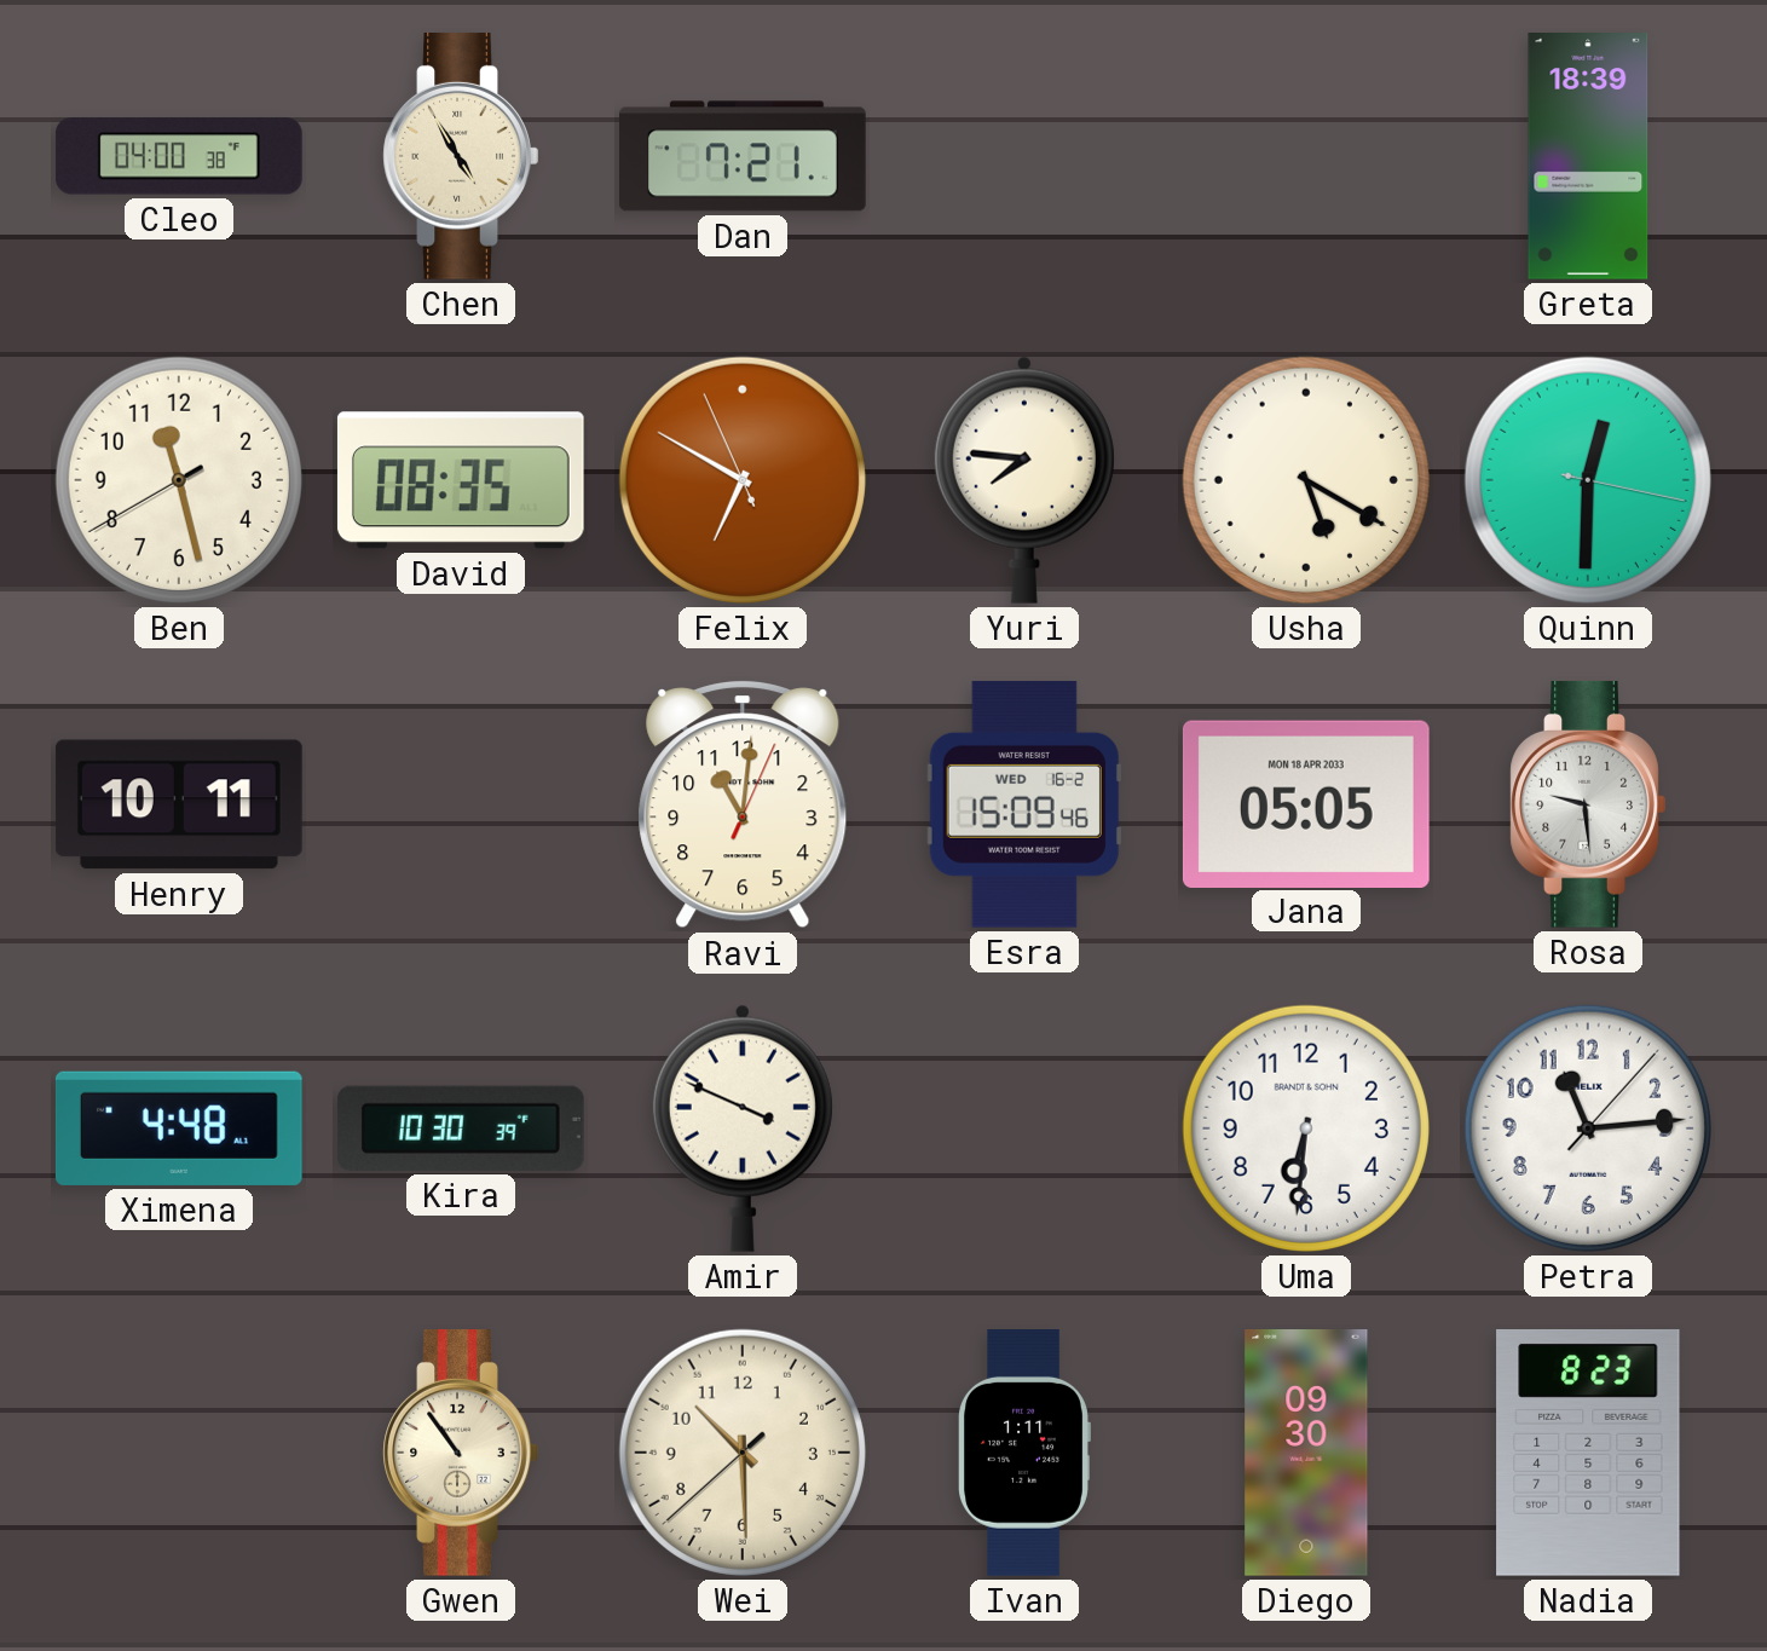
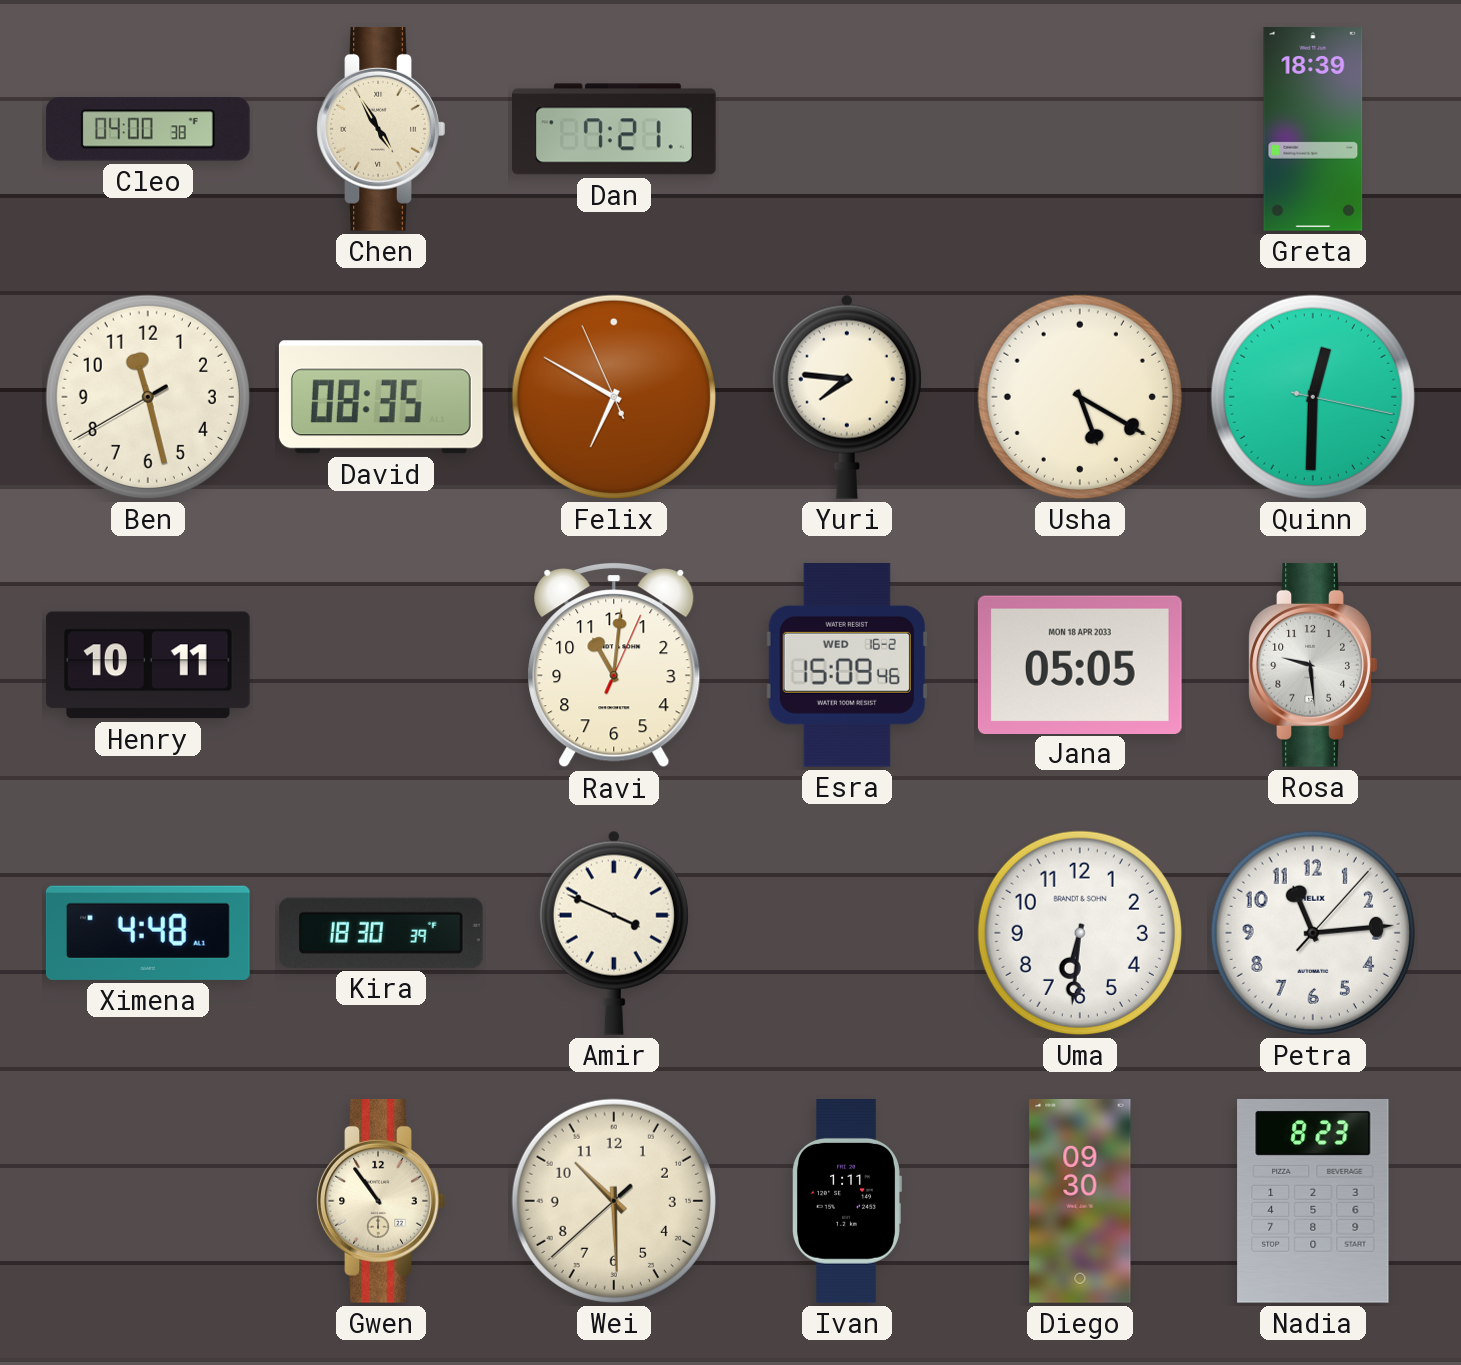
Kira: 10:30 -> 18:30
